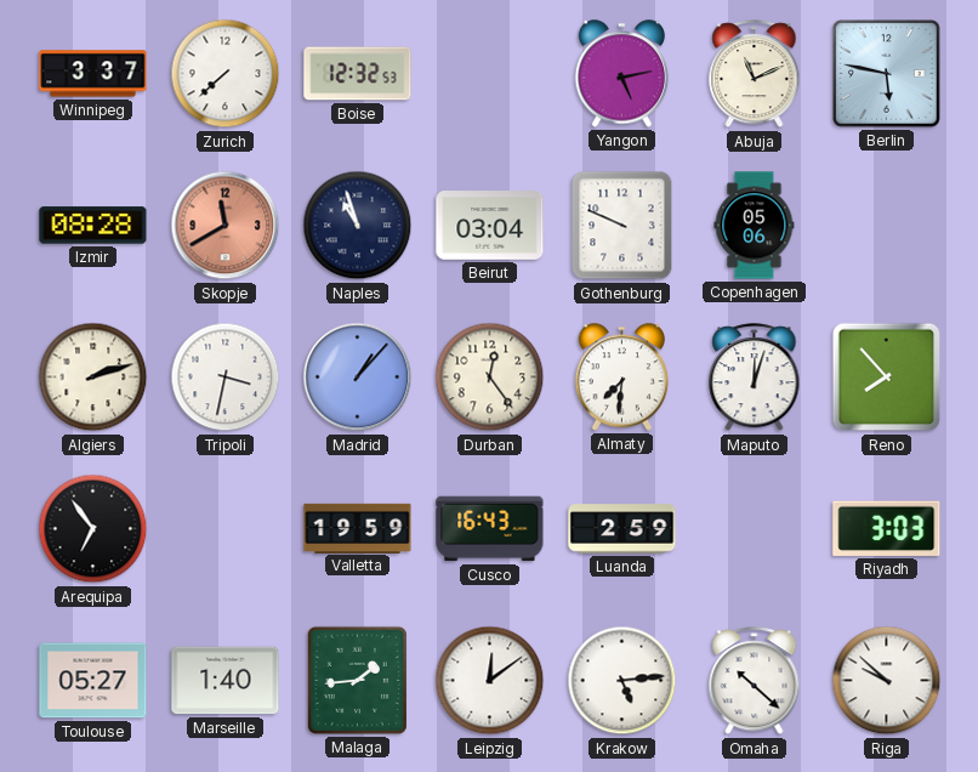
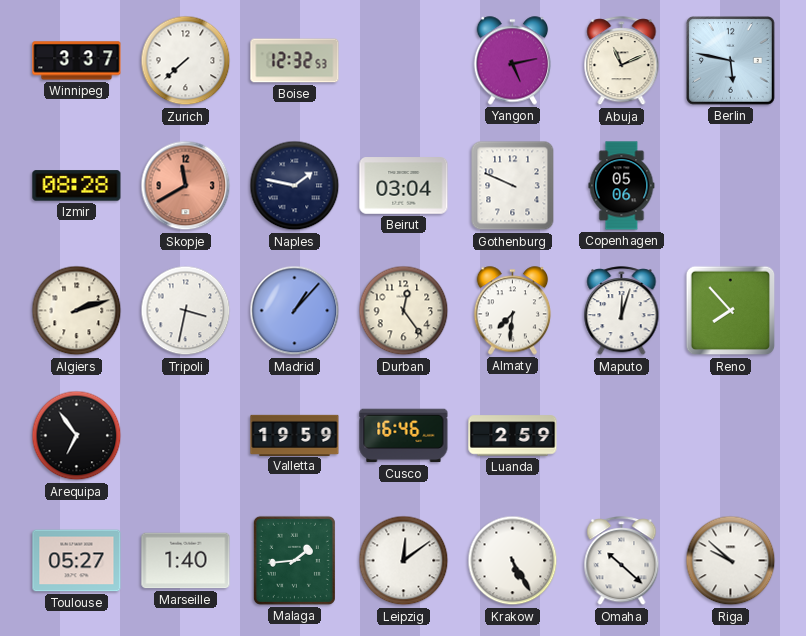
Naples: 10:57 -> 1:47
Cusco: 16:43 -> 16:46
Riyadh: 3:03 -> none
Krakow: 5:14 -> 5:25
